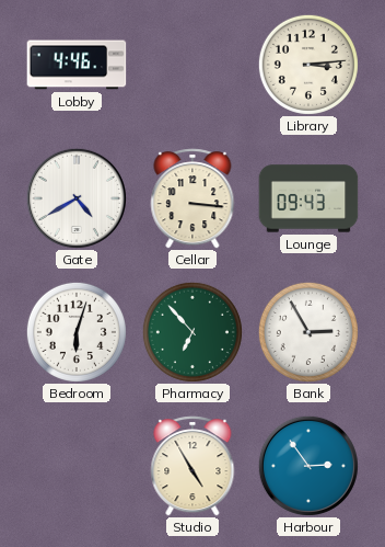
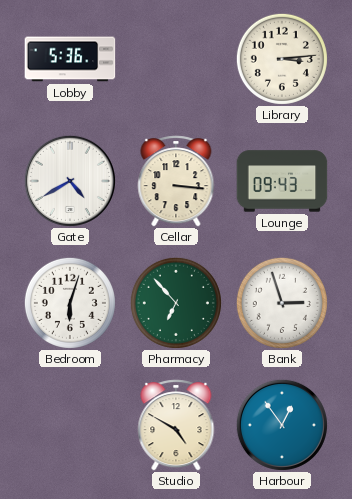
Lobby: 4:46 -> 5:36
Bank: 2:55 -> 2:57
Studio: 4:55 -> 4:50
Harbour: 2:54 -> 12:54
